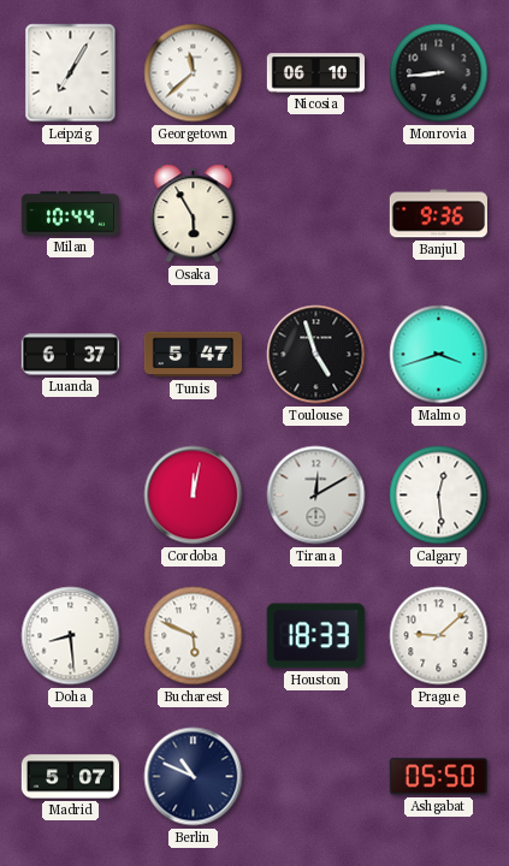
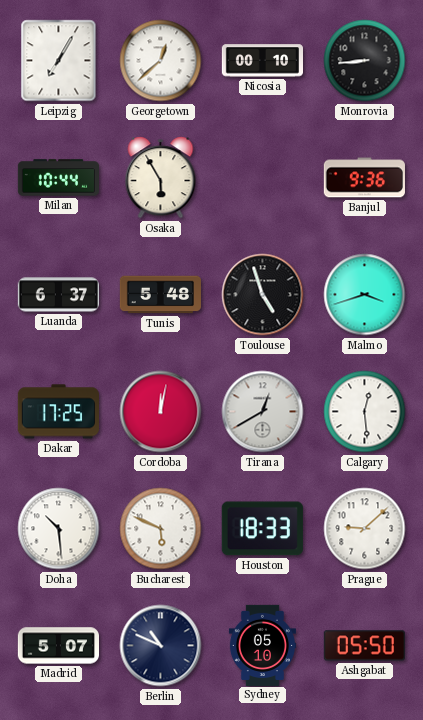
Georgetown: 11:38 -> 12:38
Nicosia: 06:10 -> 00:10
Tunis: 5:47 -> 5:48
Dakar: none -> 17:25
Tirana: 12:10 -> 12:40
Doha: 8:29 -> 10:29
Sydney: none -> 05:10
